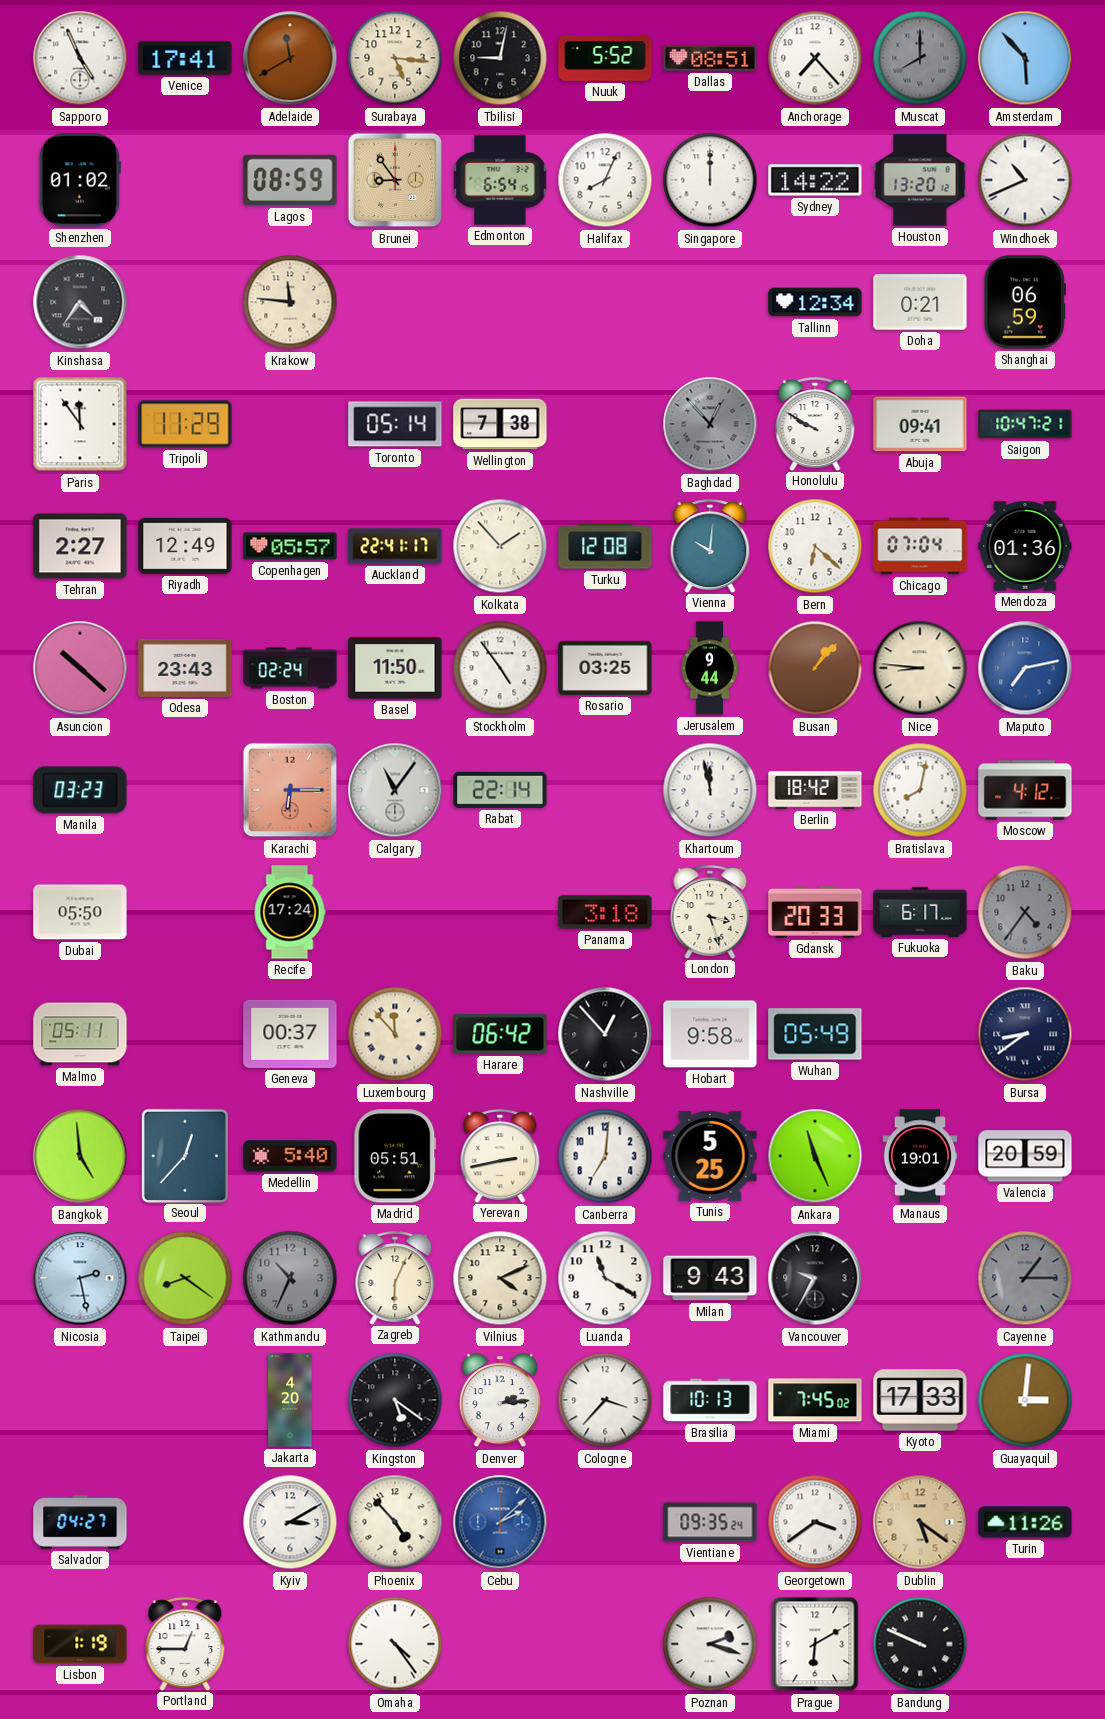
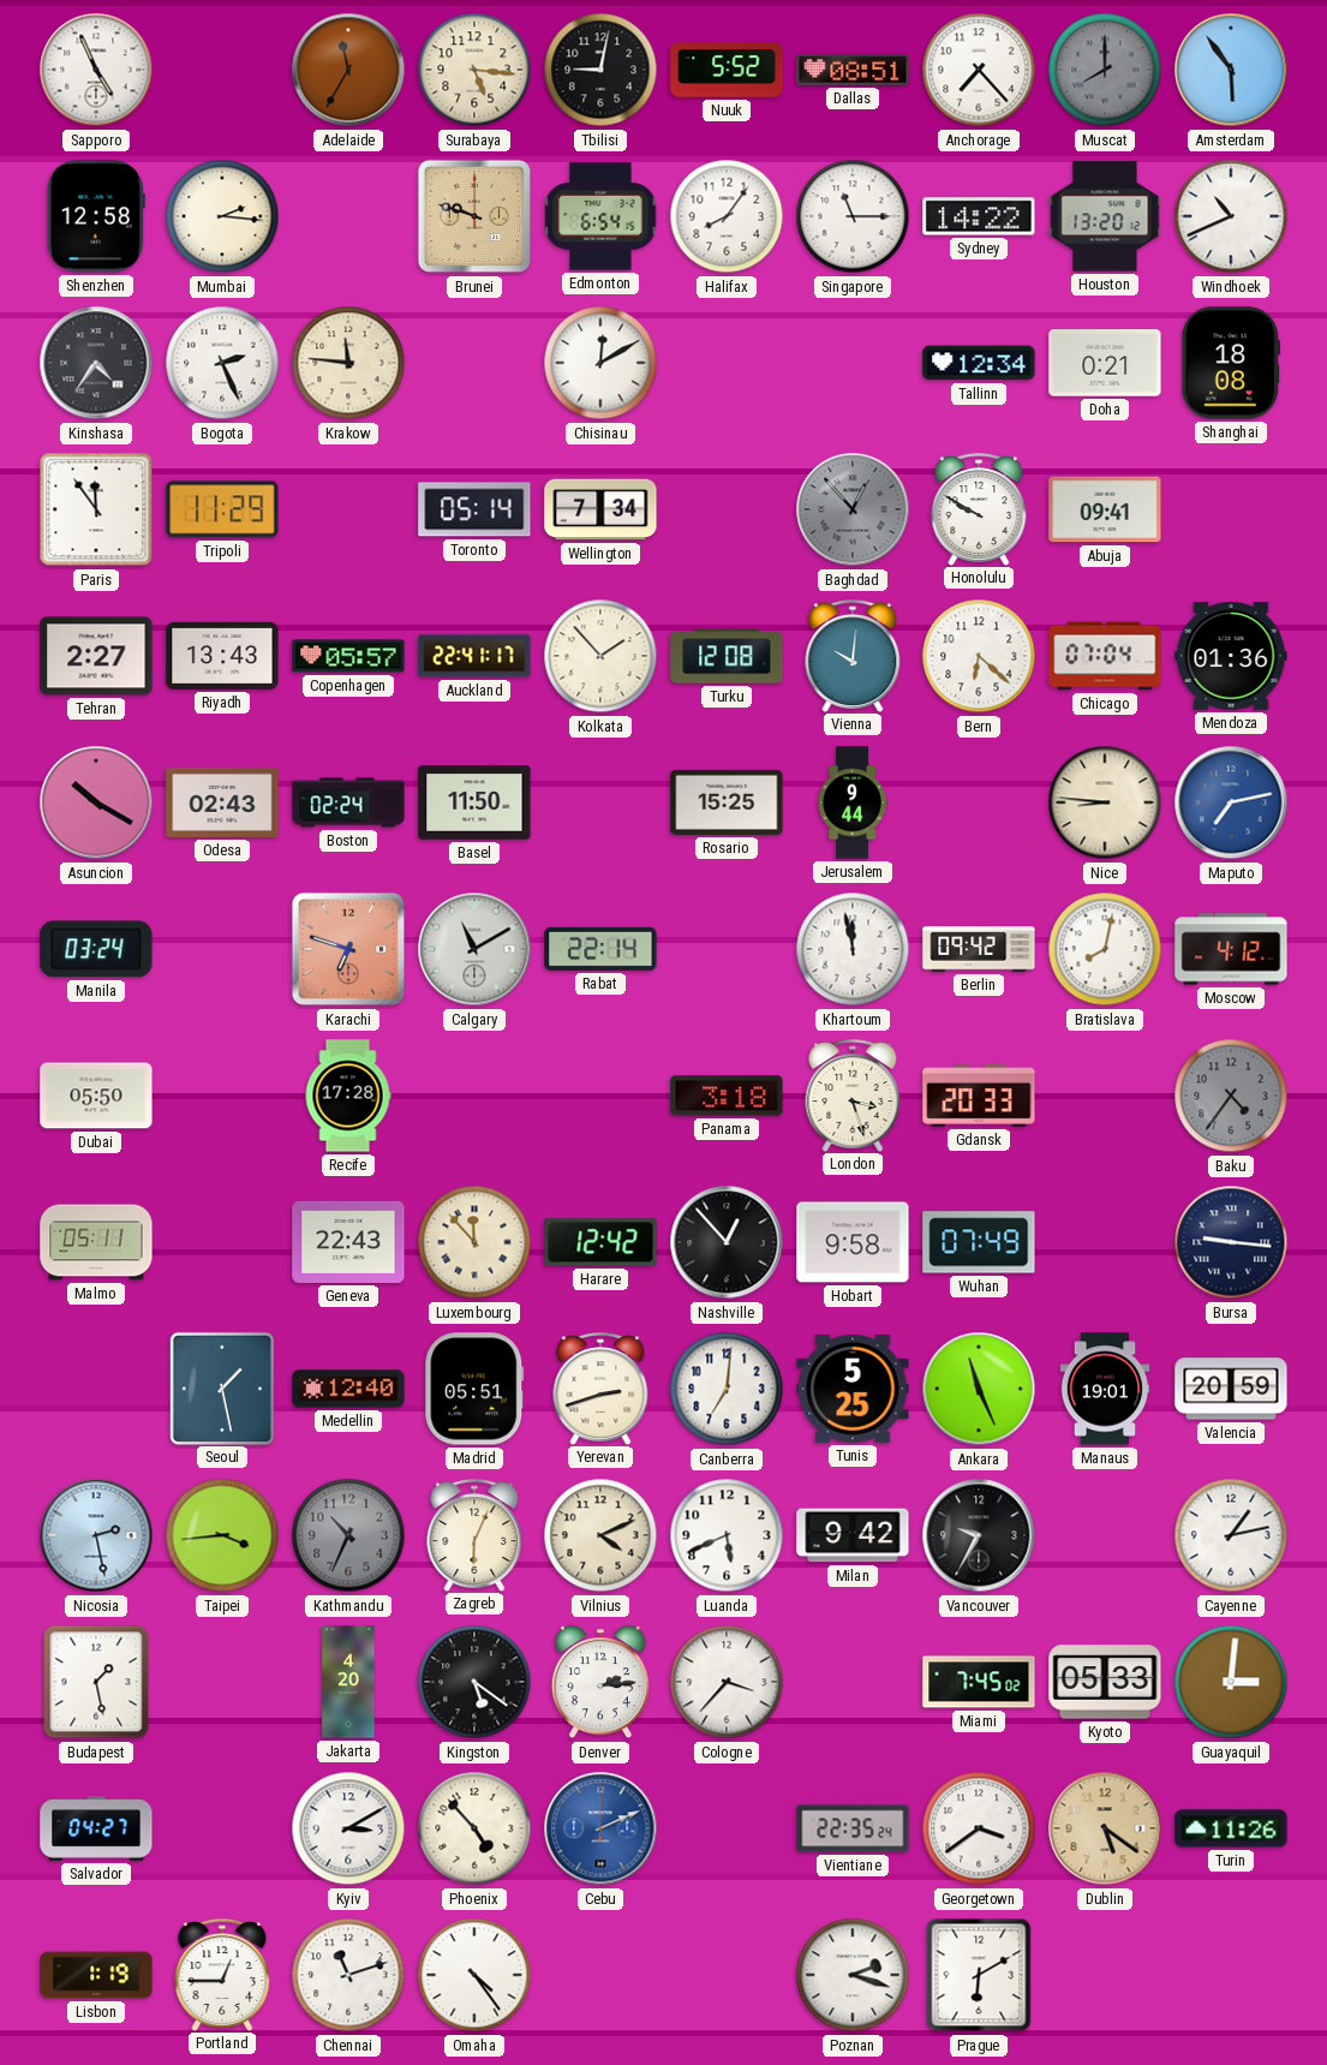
Venice: 17:41 -> none
Adelaide: 11:40 -> 11:35
Amsterdam: 5:53 -> 5:54
Shenzhen: 01:02 -> 12:58
Mumbai: none -> 2:16
Lagos: 08:59 -> none
Brunei: 8:54 -> 9:48
Halifax: 8:04 -> 8:06
Singapore: 12:00 -> 11:15
Bogota: none -> 2:26
Chisinau: none -> 12:10
Shanghai: 06:59 -> 18:08
Wellington: 7:38 -> 7:34
Saigon: 10:47 -> none
Riyadh: 12:49 -> 13:43
Asuncion: 10:22 -> 10:20
Odesa: 23:43 -> 02:43
Stockholm: 4:54 -> none
Rosario: 03:25 -> 15:25
Busan: 1:07 -> none
Manila: 03:23 -> 03:24
Karachi: 6:15 -> 6:48
Calgary: 11:06 -> 11:10
Berlin: 18:42 -> 09:42
Recife: 17:24 -> 17:28
Fukuoka: 6:17 -> none
Geneva: 00:37 -> 22:43
Harare: 06:42 -> 12:42
Wuhan: 05:49 -> 07:49
Bursa: 8:39 -> 9:16
Bangkok: 4:59 -> none
Seoul: 12:37 -> 1:28
Medellin: 5:40 -> 12:40
Yerevan: 2:43 -> 2:42
Taipei: 8:21 -> 3:44
Luanda: 11:20 -> 5:41
Milan: 9:43 -> 9:42
Cayenne: 1:15 -> 1:13
Cayenne dial: grey -> white
Budapest: none -> 1:28
Brasilia: 10:13 -> none
Kyoto: 17:33 -> 05:33
Cebu: 2:08 -> 2:11
Vientiane: 09:35 -> 22:35
Chennai: none -> 11:12
Bandung: 9:49 -> none
